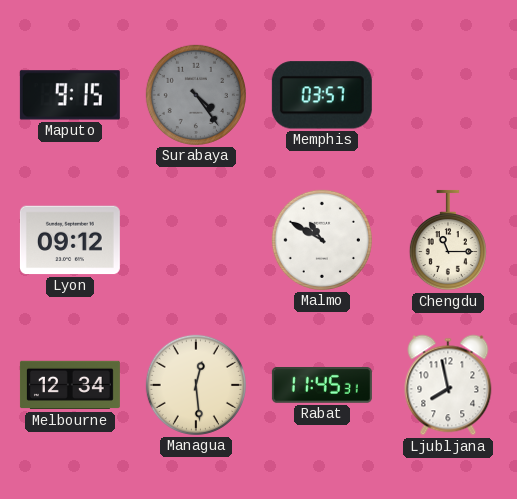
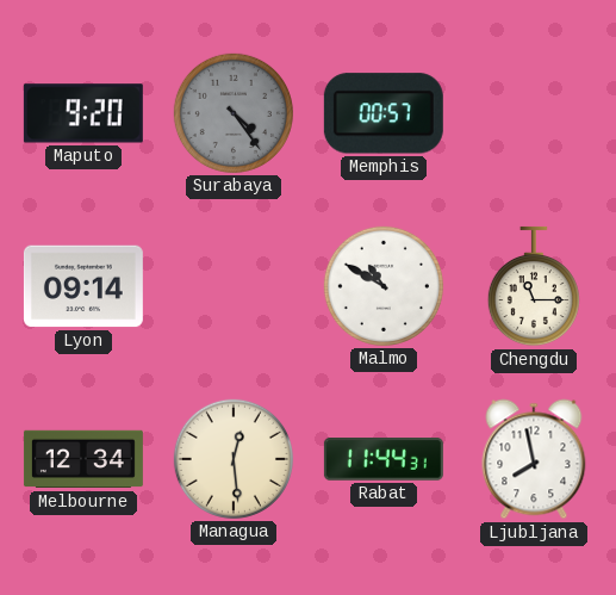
Maputo: 9:15 -> 9:20
Memphis: 03:57 -> 00:57
Lyon: 09:12 -> 09:14
Rabat: 11:45 -> 11:44
